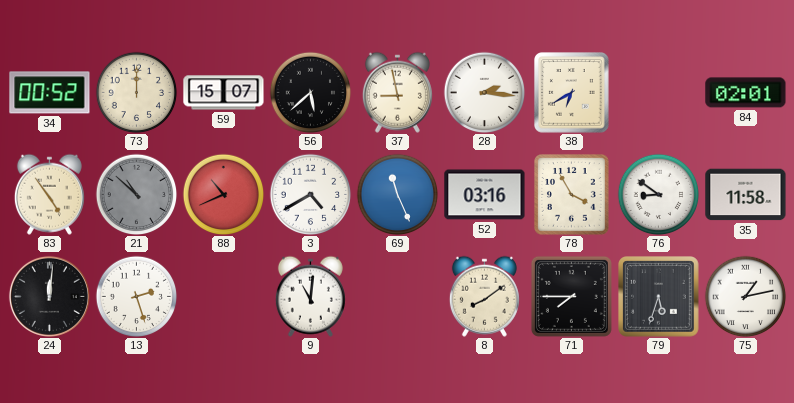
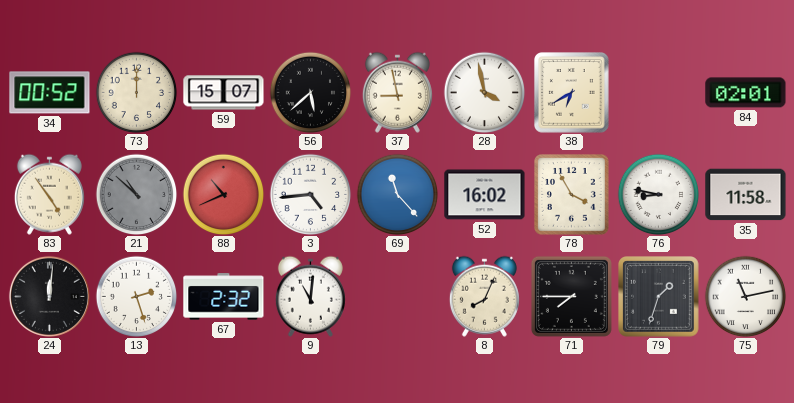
28: 2:16 -> 3:58
3: 4:40 -> 4:44
69: 11:26 -> 11:23
52: 03:16 -> 16:02
76: 8:51 -> 8:47
67: none -> 2:32
8: 8:09 -> 8:04
79: 5:33 -> 1:33
75: 1:13 -> 11:13
